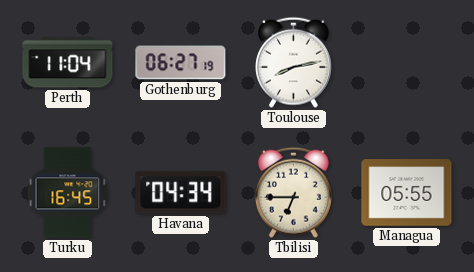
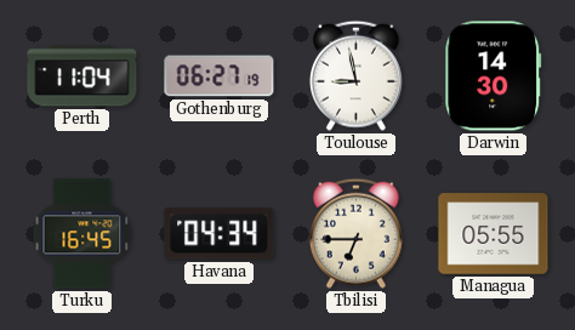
Toulouse: 8:13 -> 8:58
Darwin: none -> 14:30
